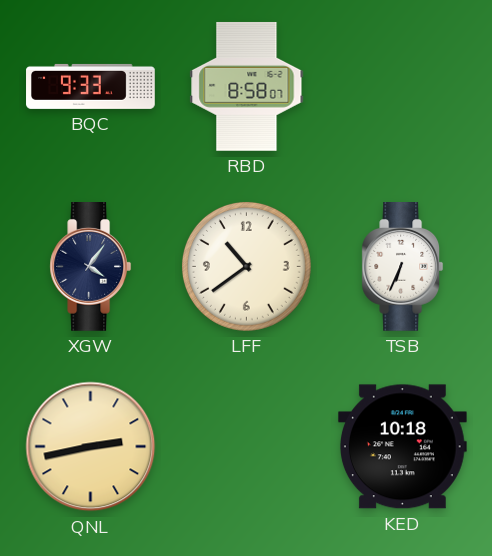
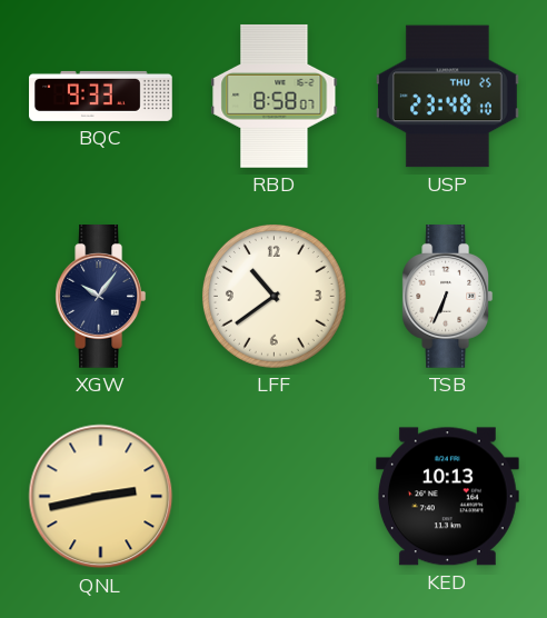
USP: none -> 23:48
XGW: 4:06 -> 10:06
KED: 10:18 -> 10:13
